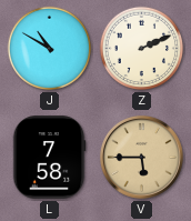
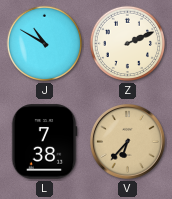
L: 7:58 -> 7:38
V: 5:45 -> 6:37
